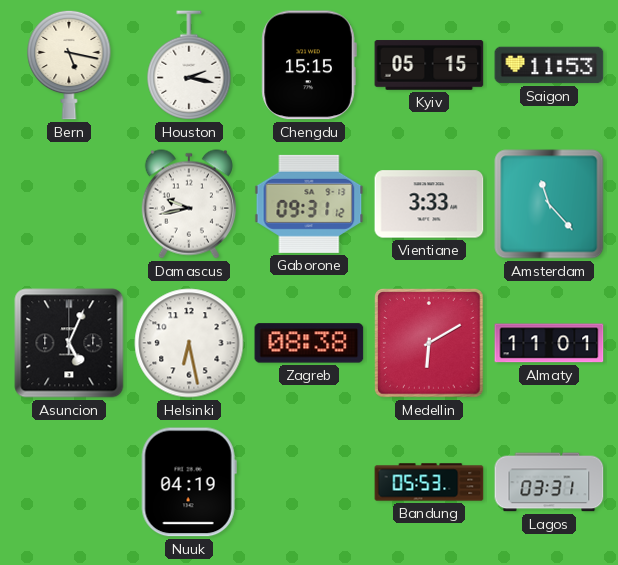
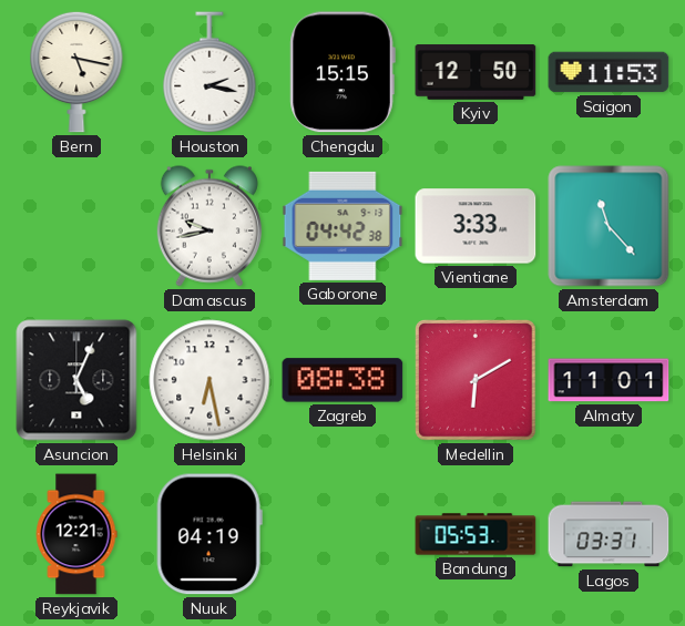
Kyiv: 05:15 -> 12:50
Gaborone: 09:31 -> 04:42
Reykjavik: none -> 12:21
